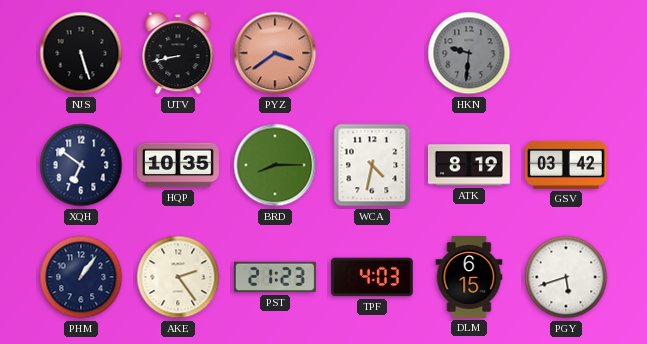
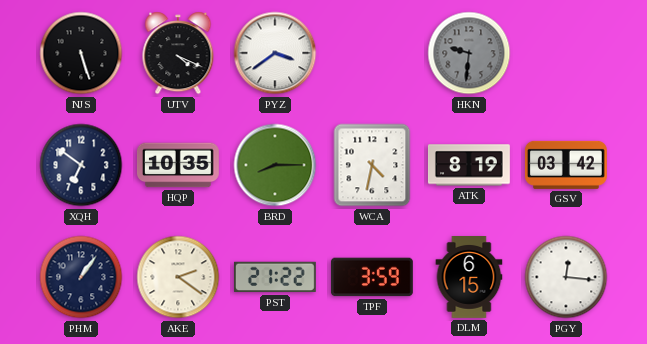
UTV: 8:43 -> 4:19
PYZ dial: salmon -> white
AKE: 2:24 -> 2:21
PST: 21:23 -> 21:22
TPF: 4:03 -> 3:59
PGY: 5:42 -> 12:16
